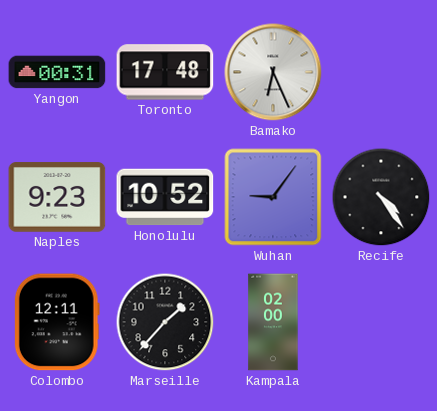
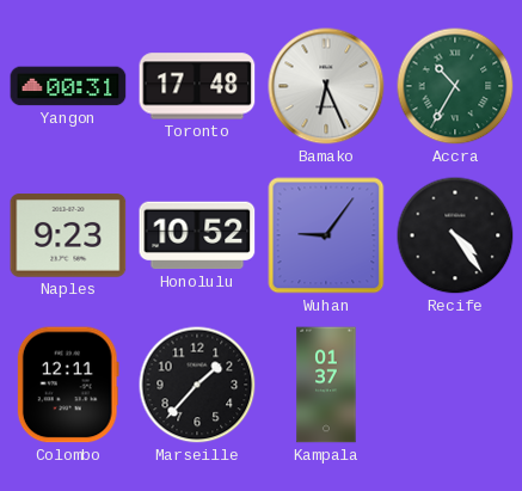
Accra: none -> 10:35
Kampala: 02:00 -> 01:37
